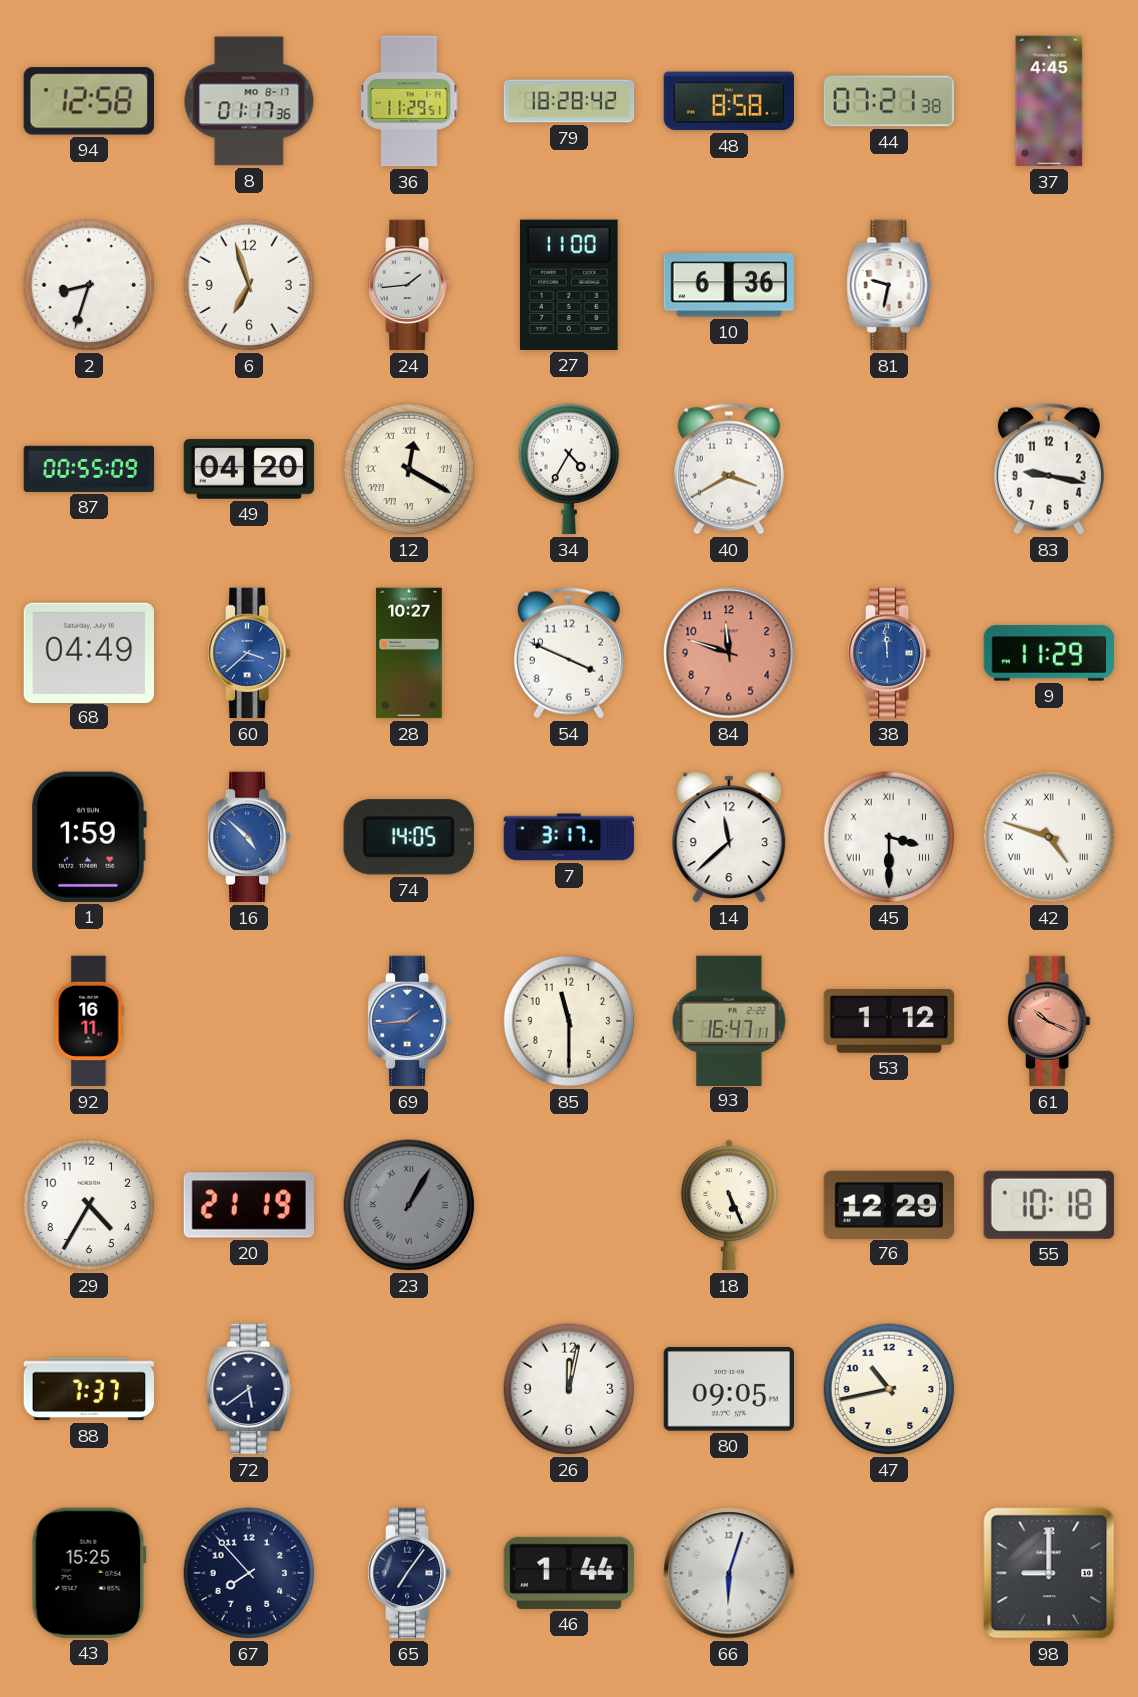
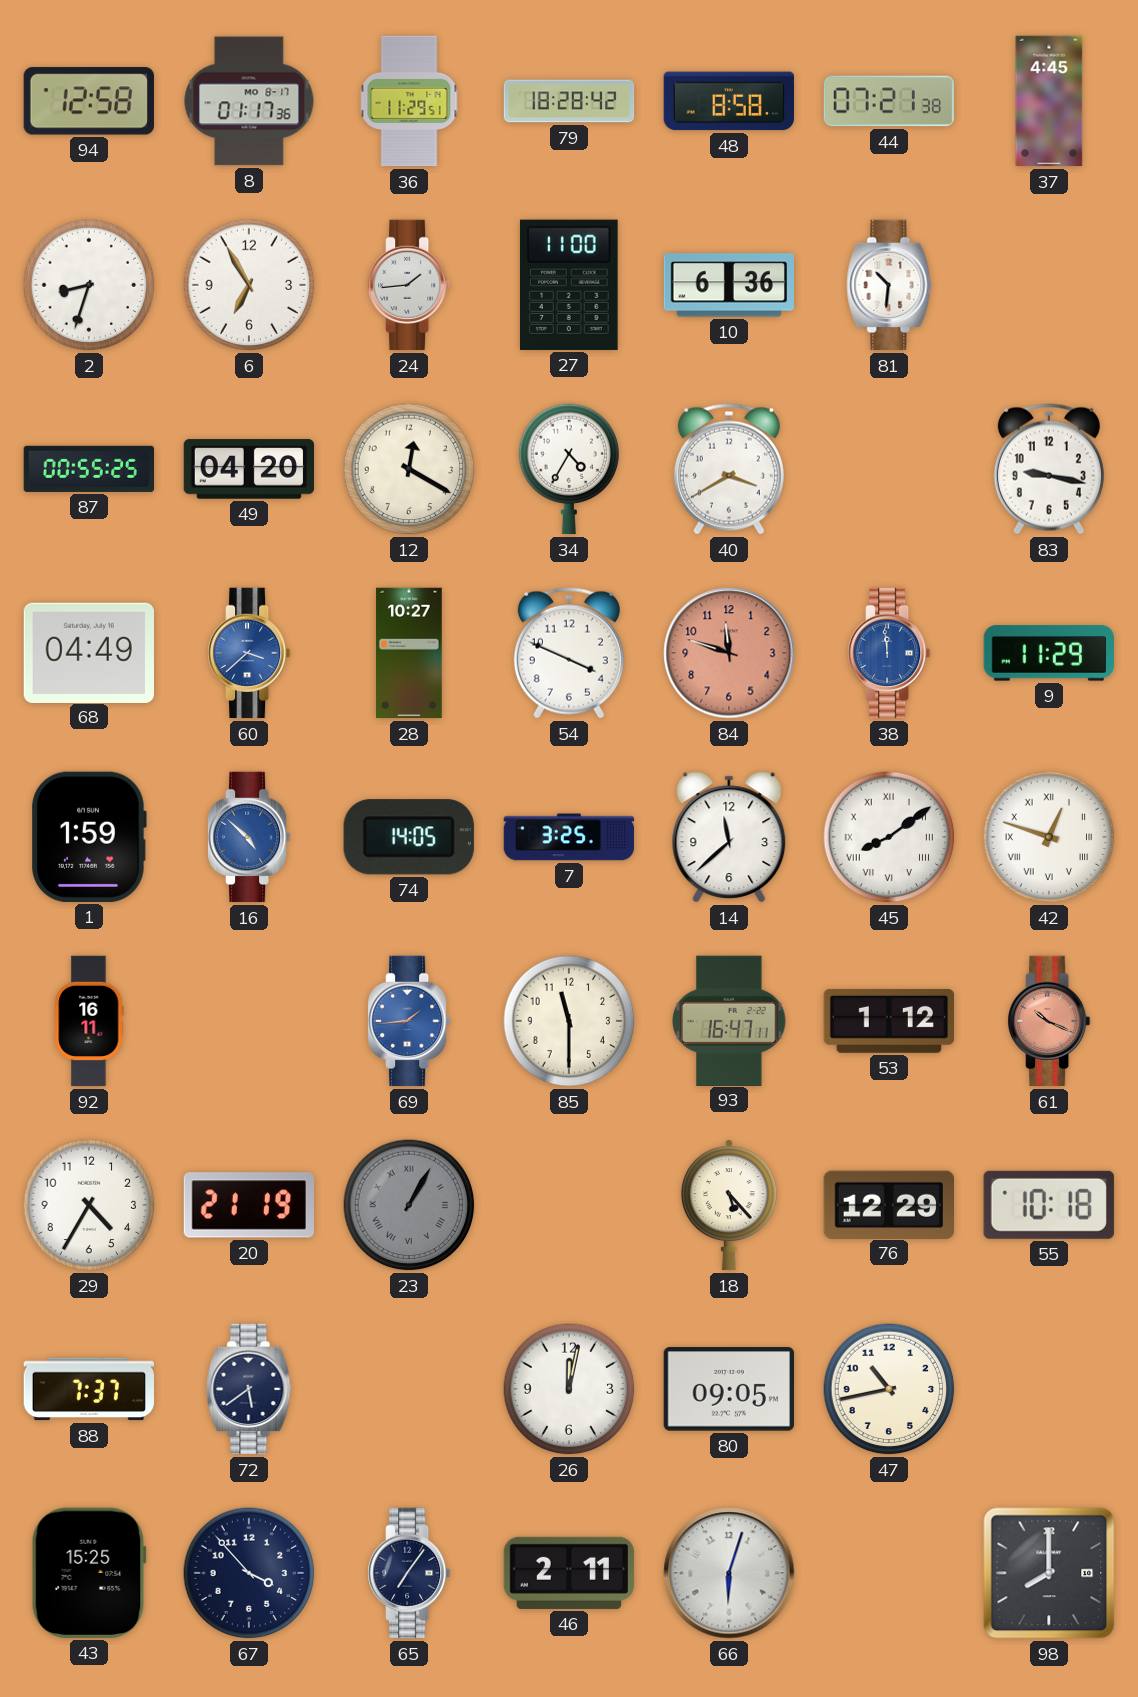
6: 6:57 -> 6:55
81: 9:32 -> 10:31
87: 00:55:09 -> 00:55:25
12 numerals: Roman -> Arabic
7: 3:17 -> 3:25
45: 3:30 -> 8:09
42: 4:48 -> 12:48
18: 5:26 -> 5:23
67: 7:53 -> 3:53
46: 1:44 -> 2:11
98: 9:00 -> 8:00
